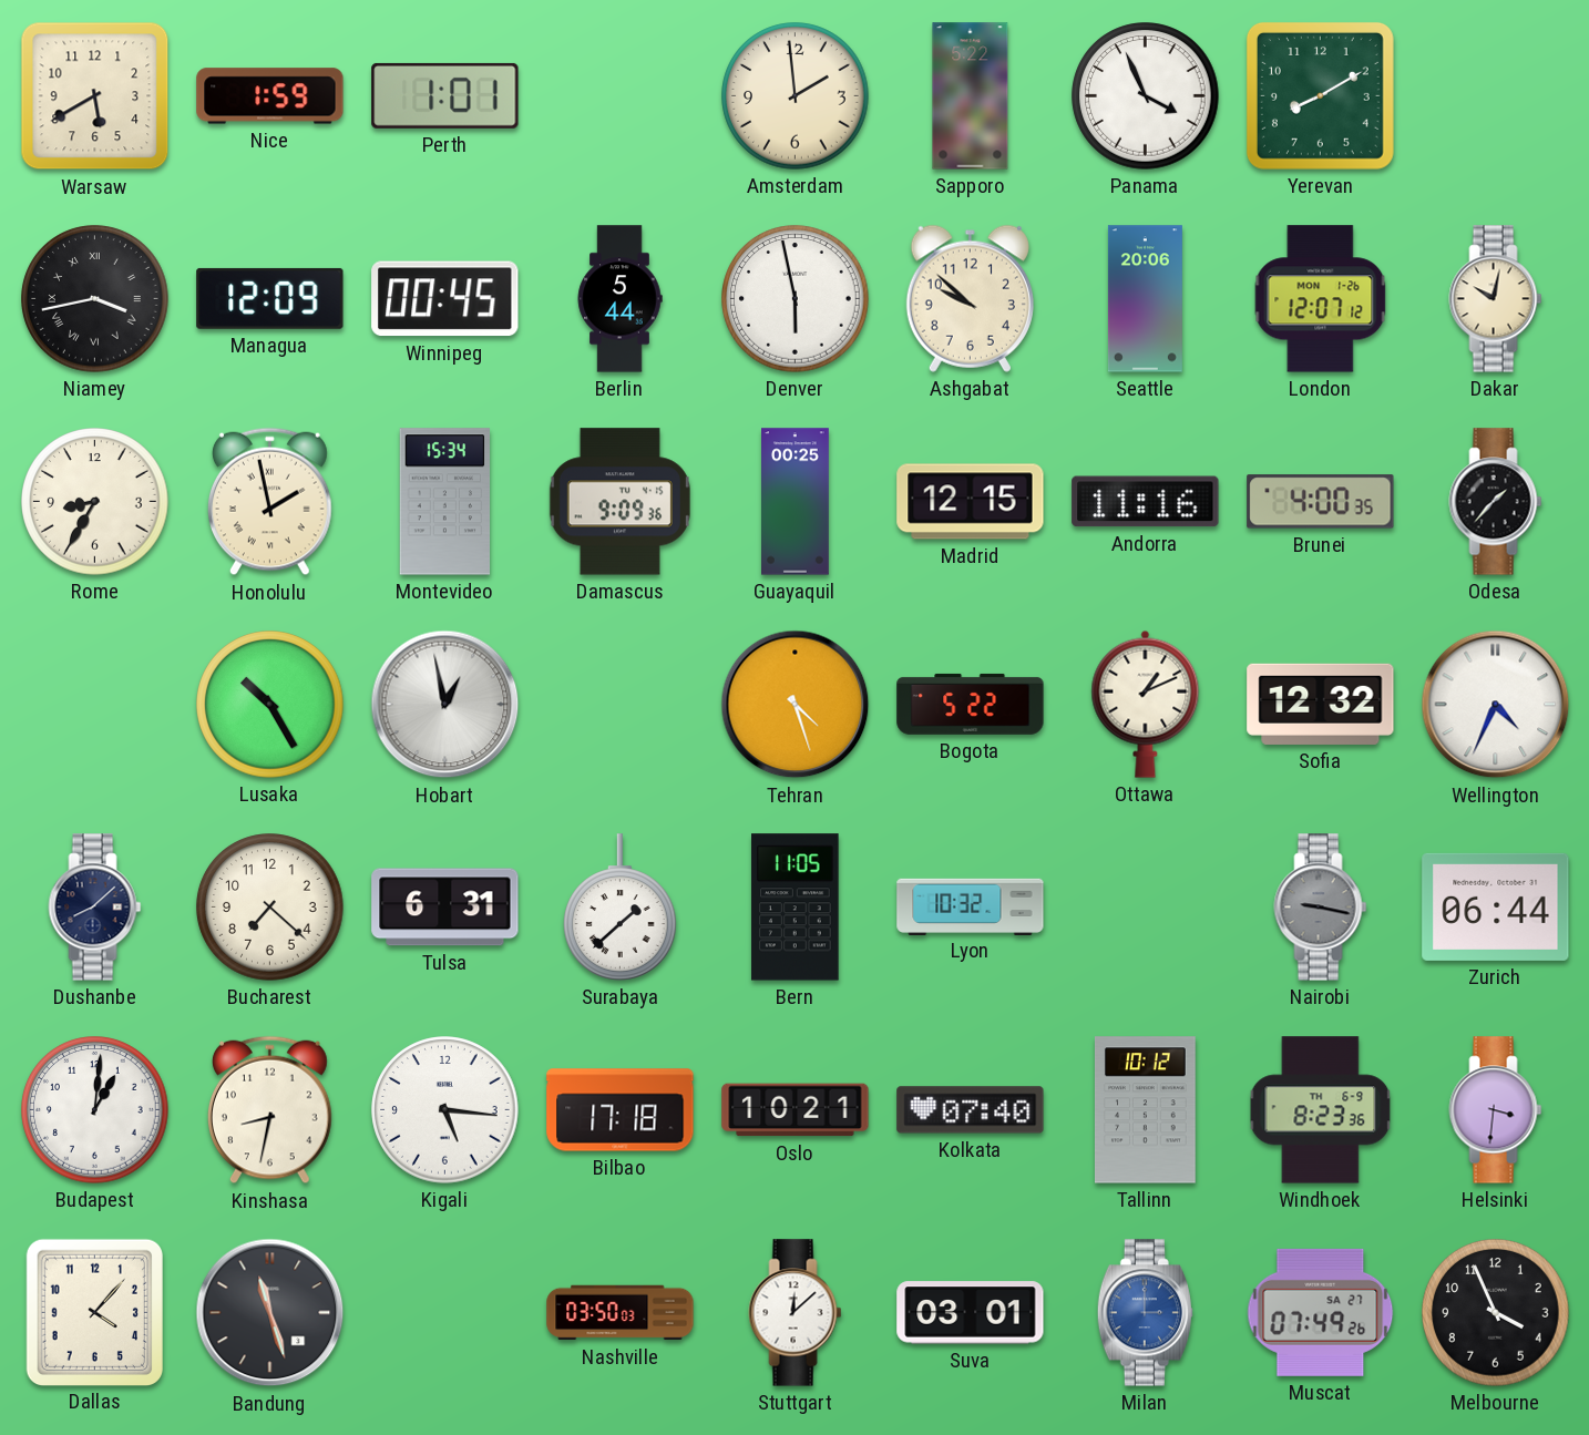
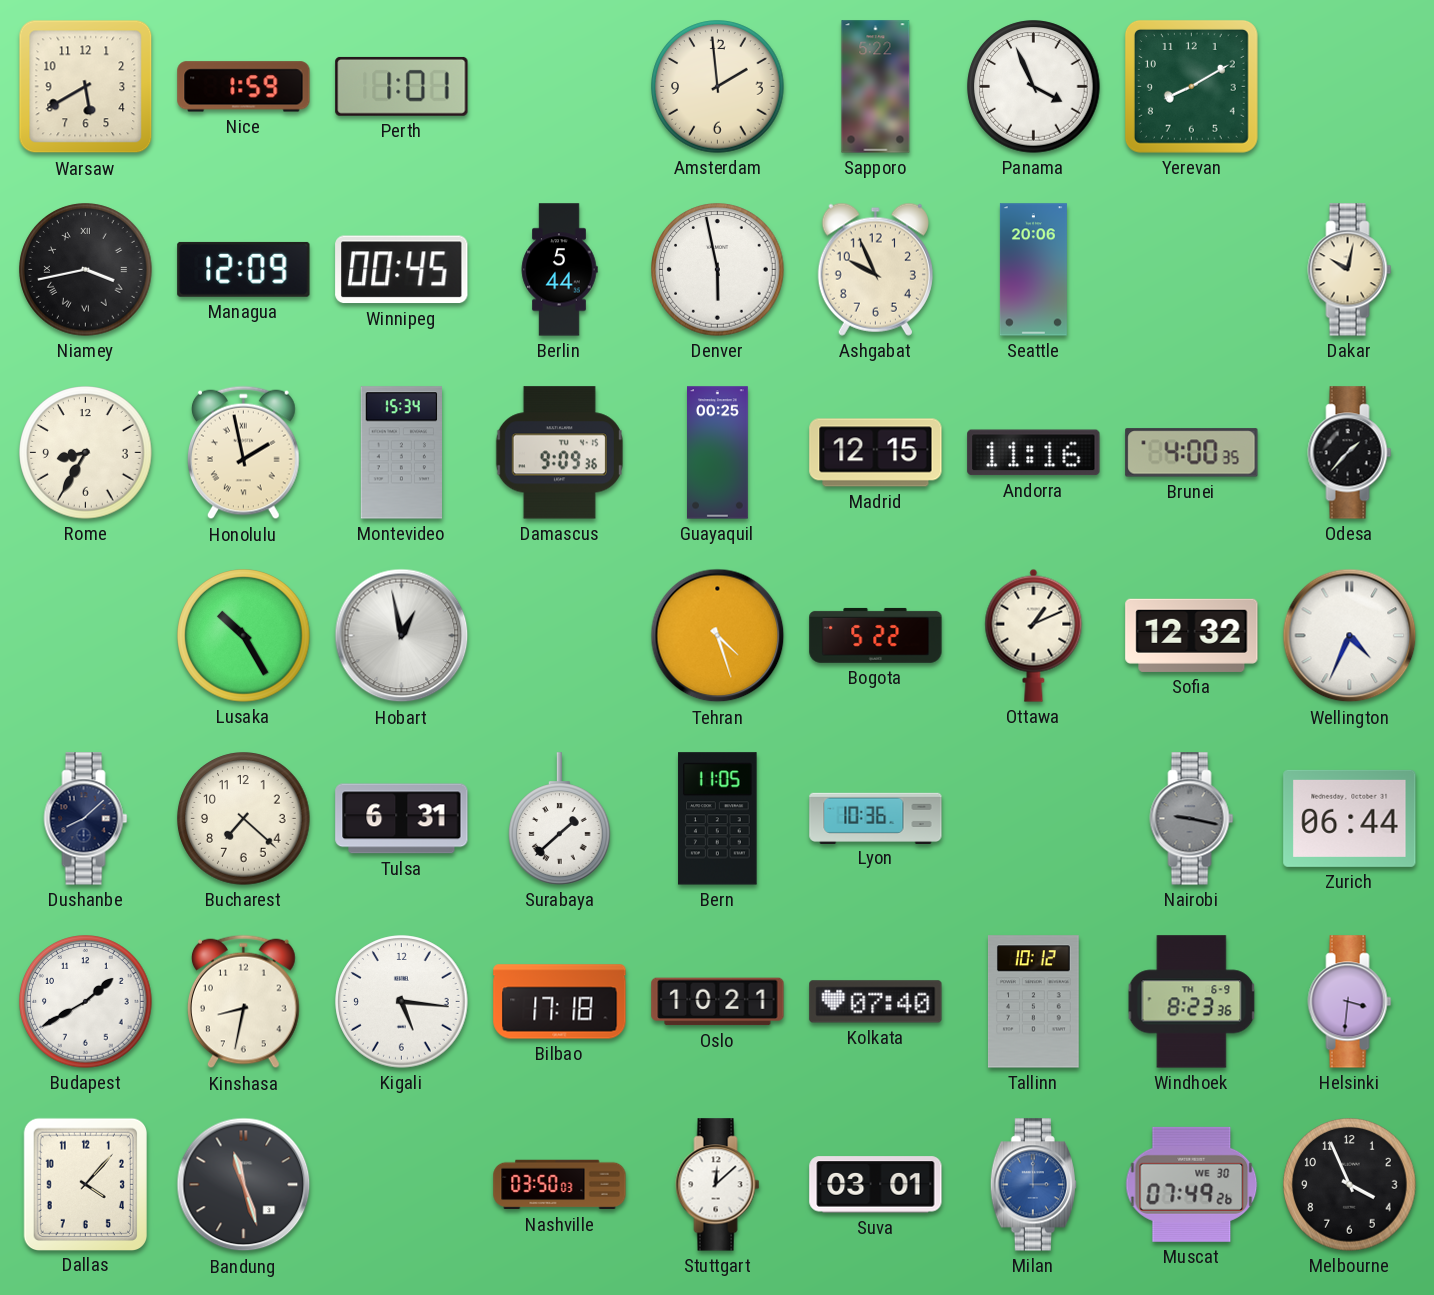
Ashgabat: 9:52 -> 9:56
London: 12:07 -> none
Lyon: 10:32 -> 10:36
Budapest: 1:01 -> 1:40
Muscat date: SA 27 -> WE 30
